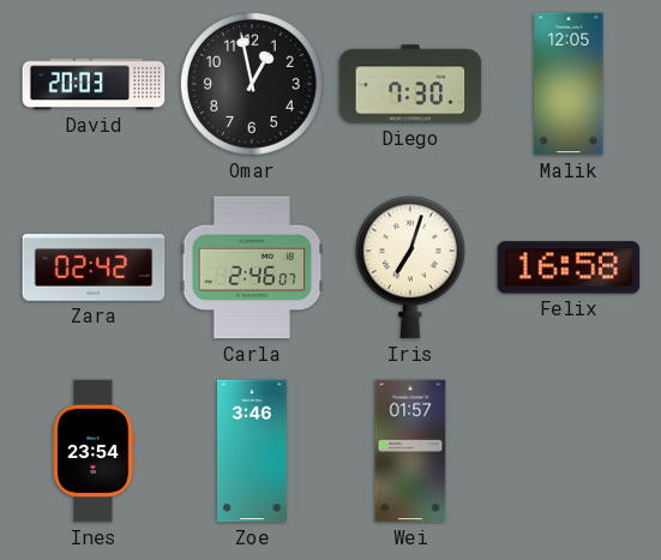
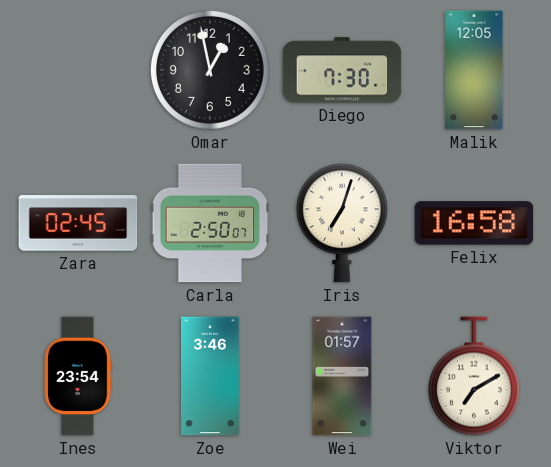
David: 20:03 -> none
Zara: 02:42 -> 02:45
Carla: 2:46 -> 2:50
Viktor: none -> 7:10
